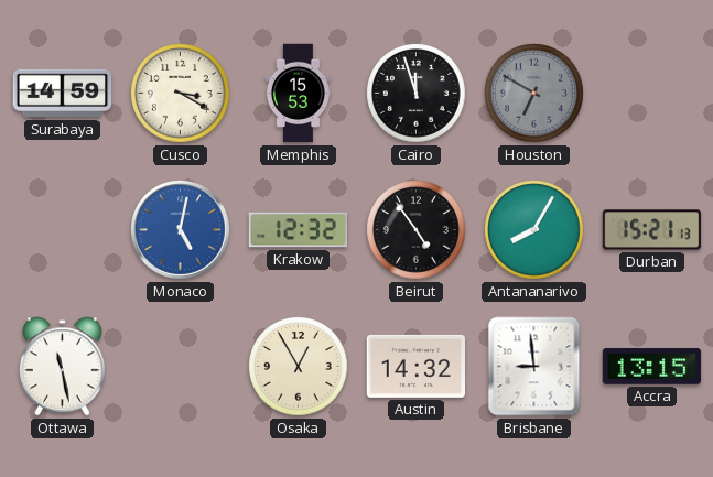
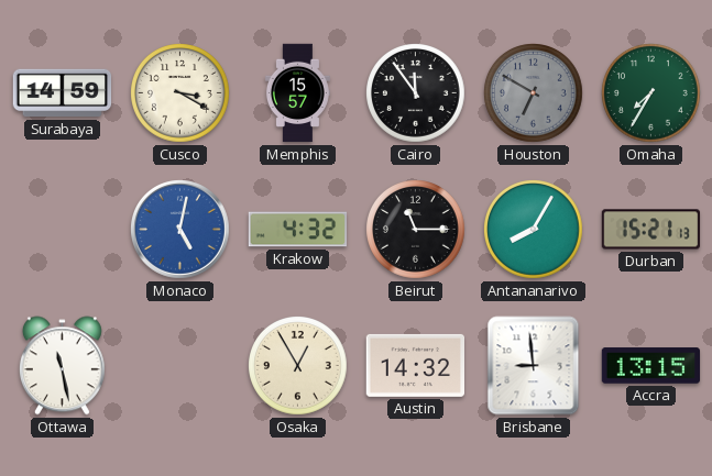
Memphis: 15:53 -> 15:57
Cairo: 11:57 -> 11:54
Omaha: none -> 7:35
Krakow: 12:32 -> 4:32
Beirut: 4:54 -> 11:15
